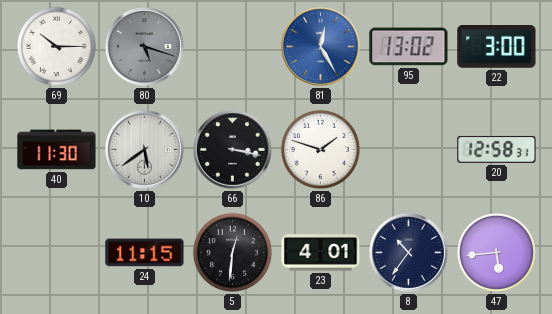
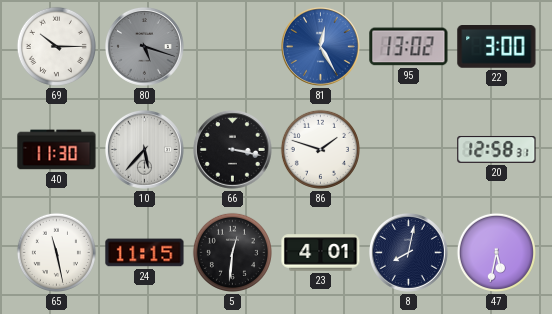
10: 5:39 -> 5:37
65: none -> 11:28
8: 10:36 -> 8:02
47: 5:44 -> 5:32
